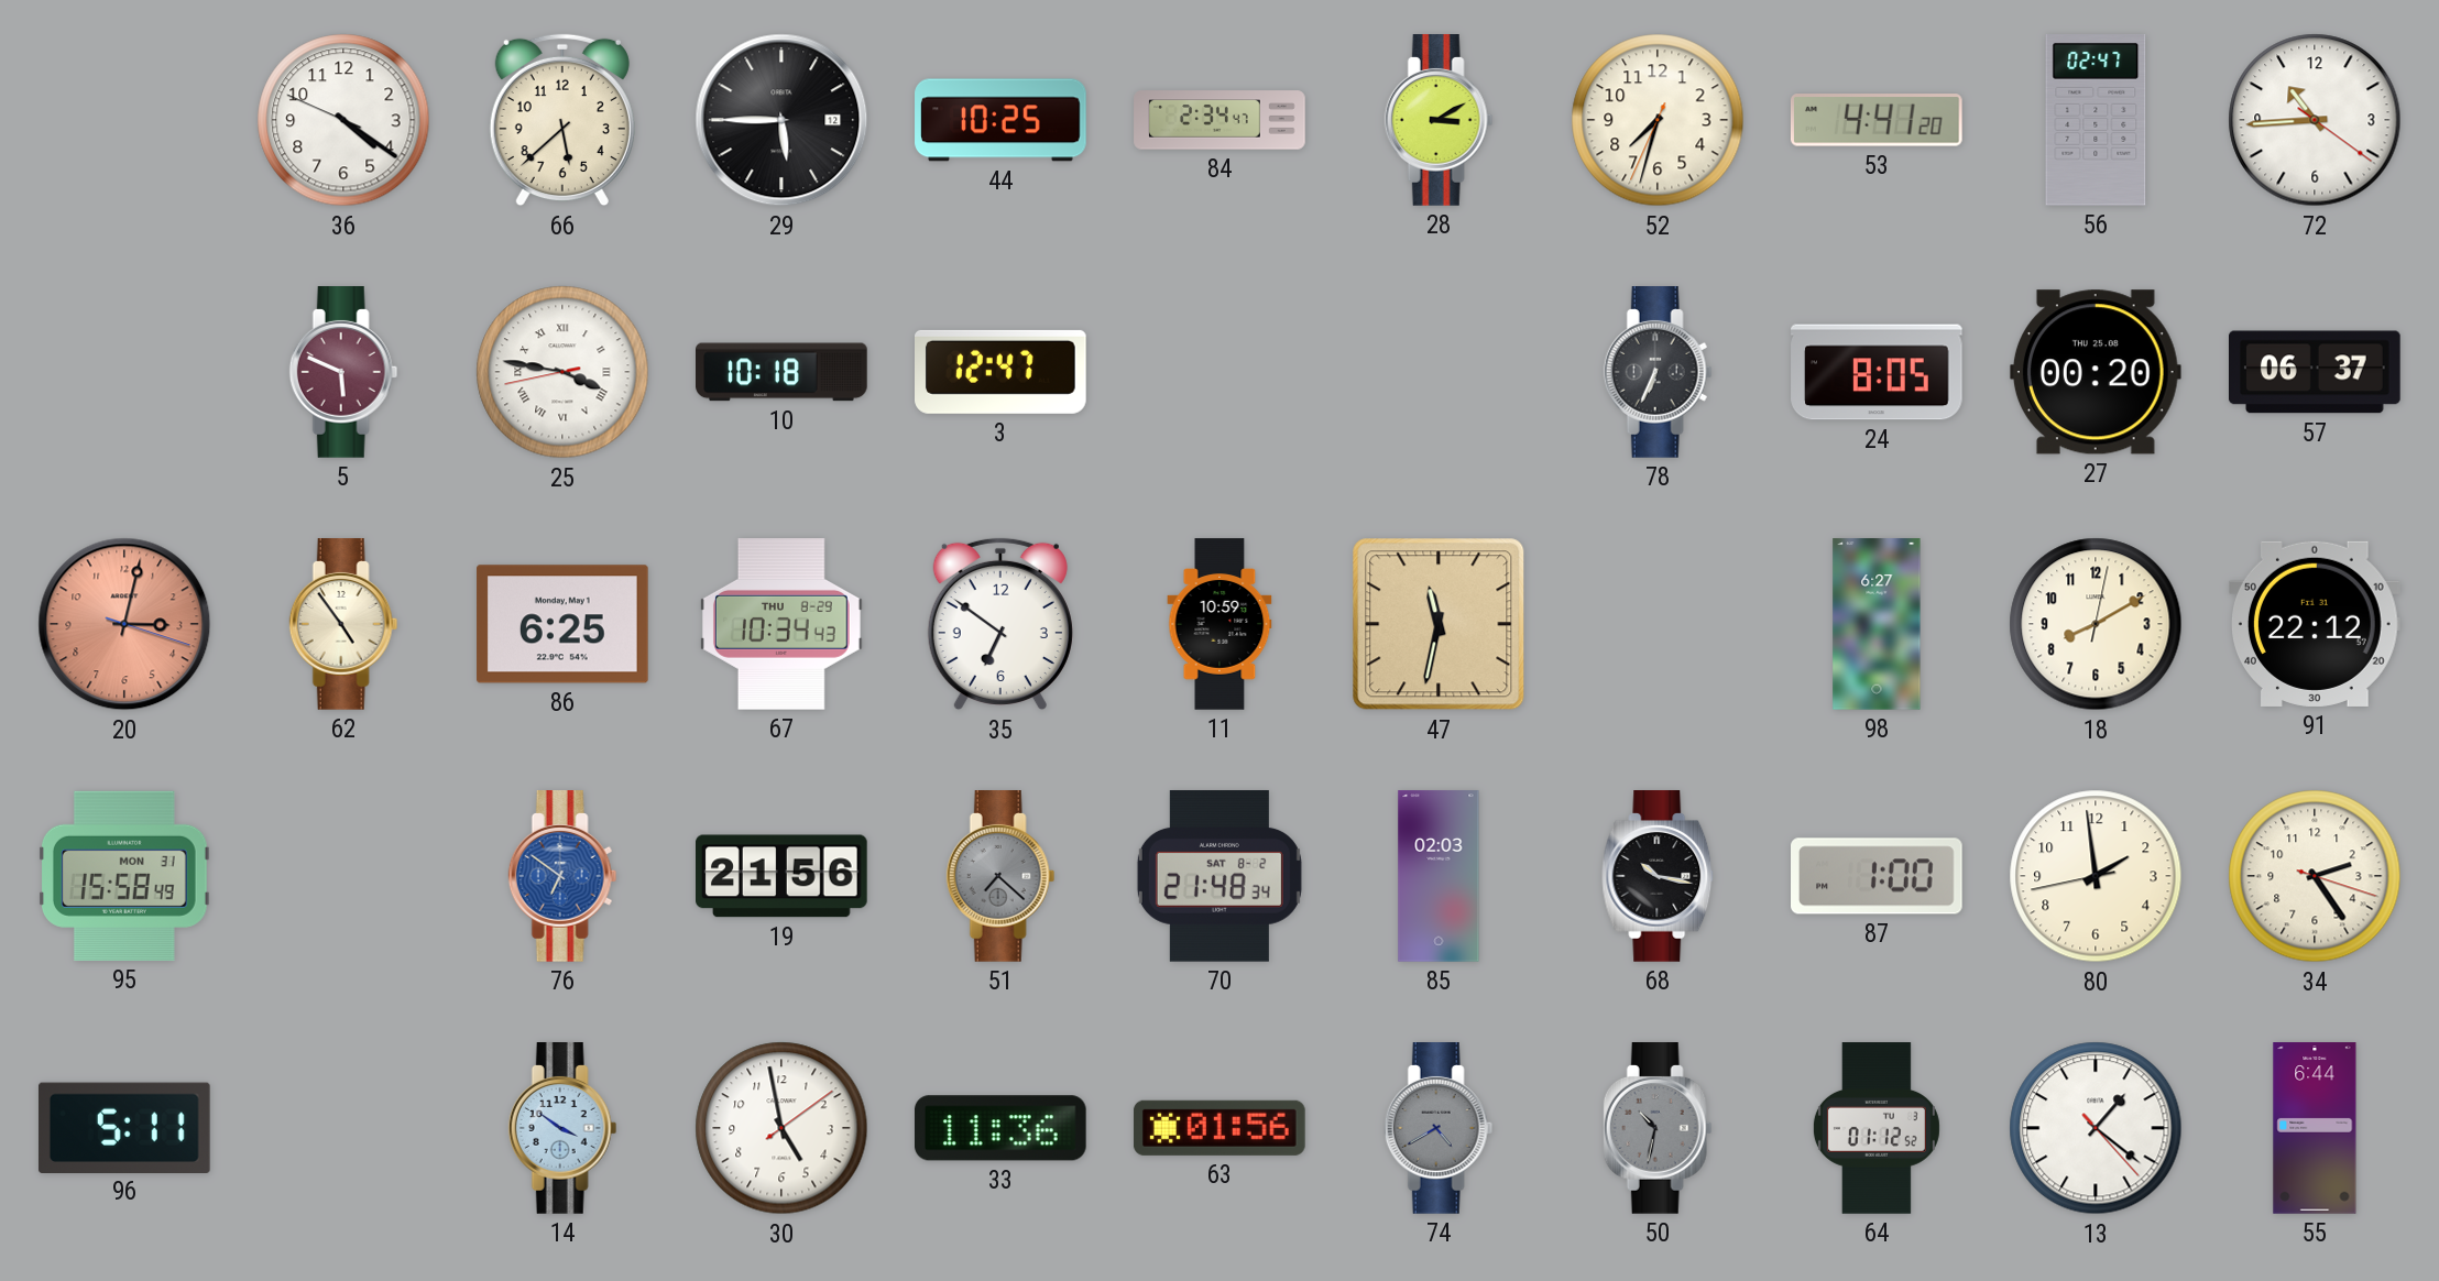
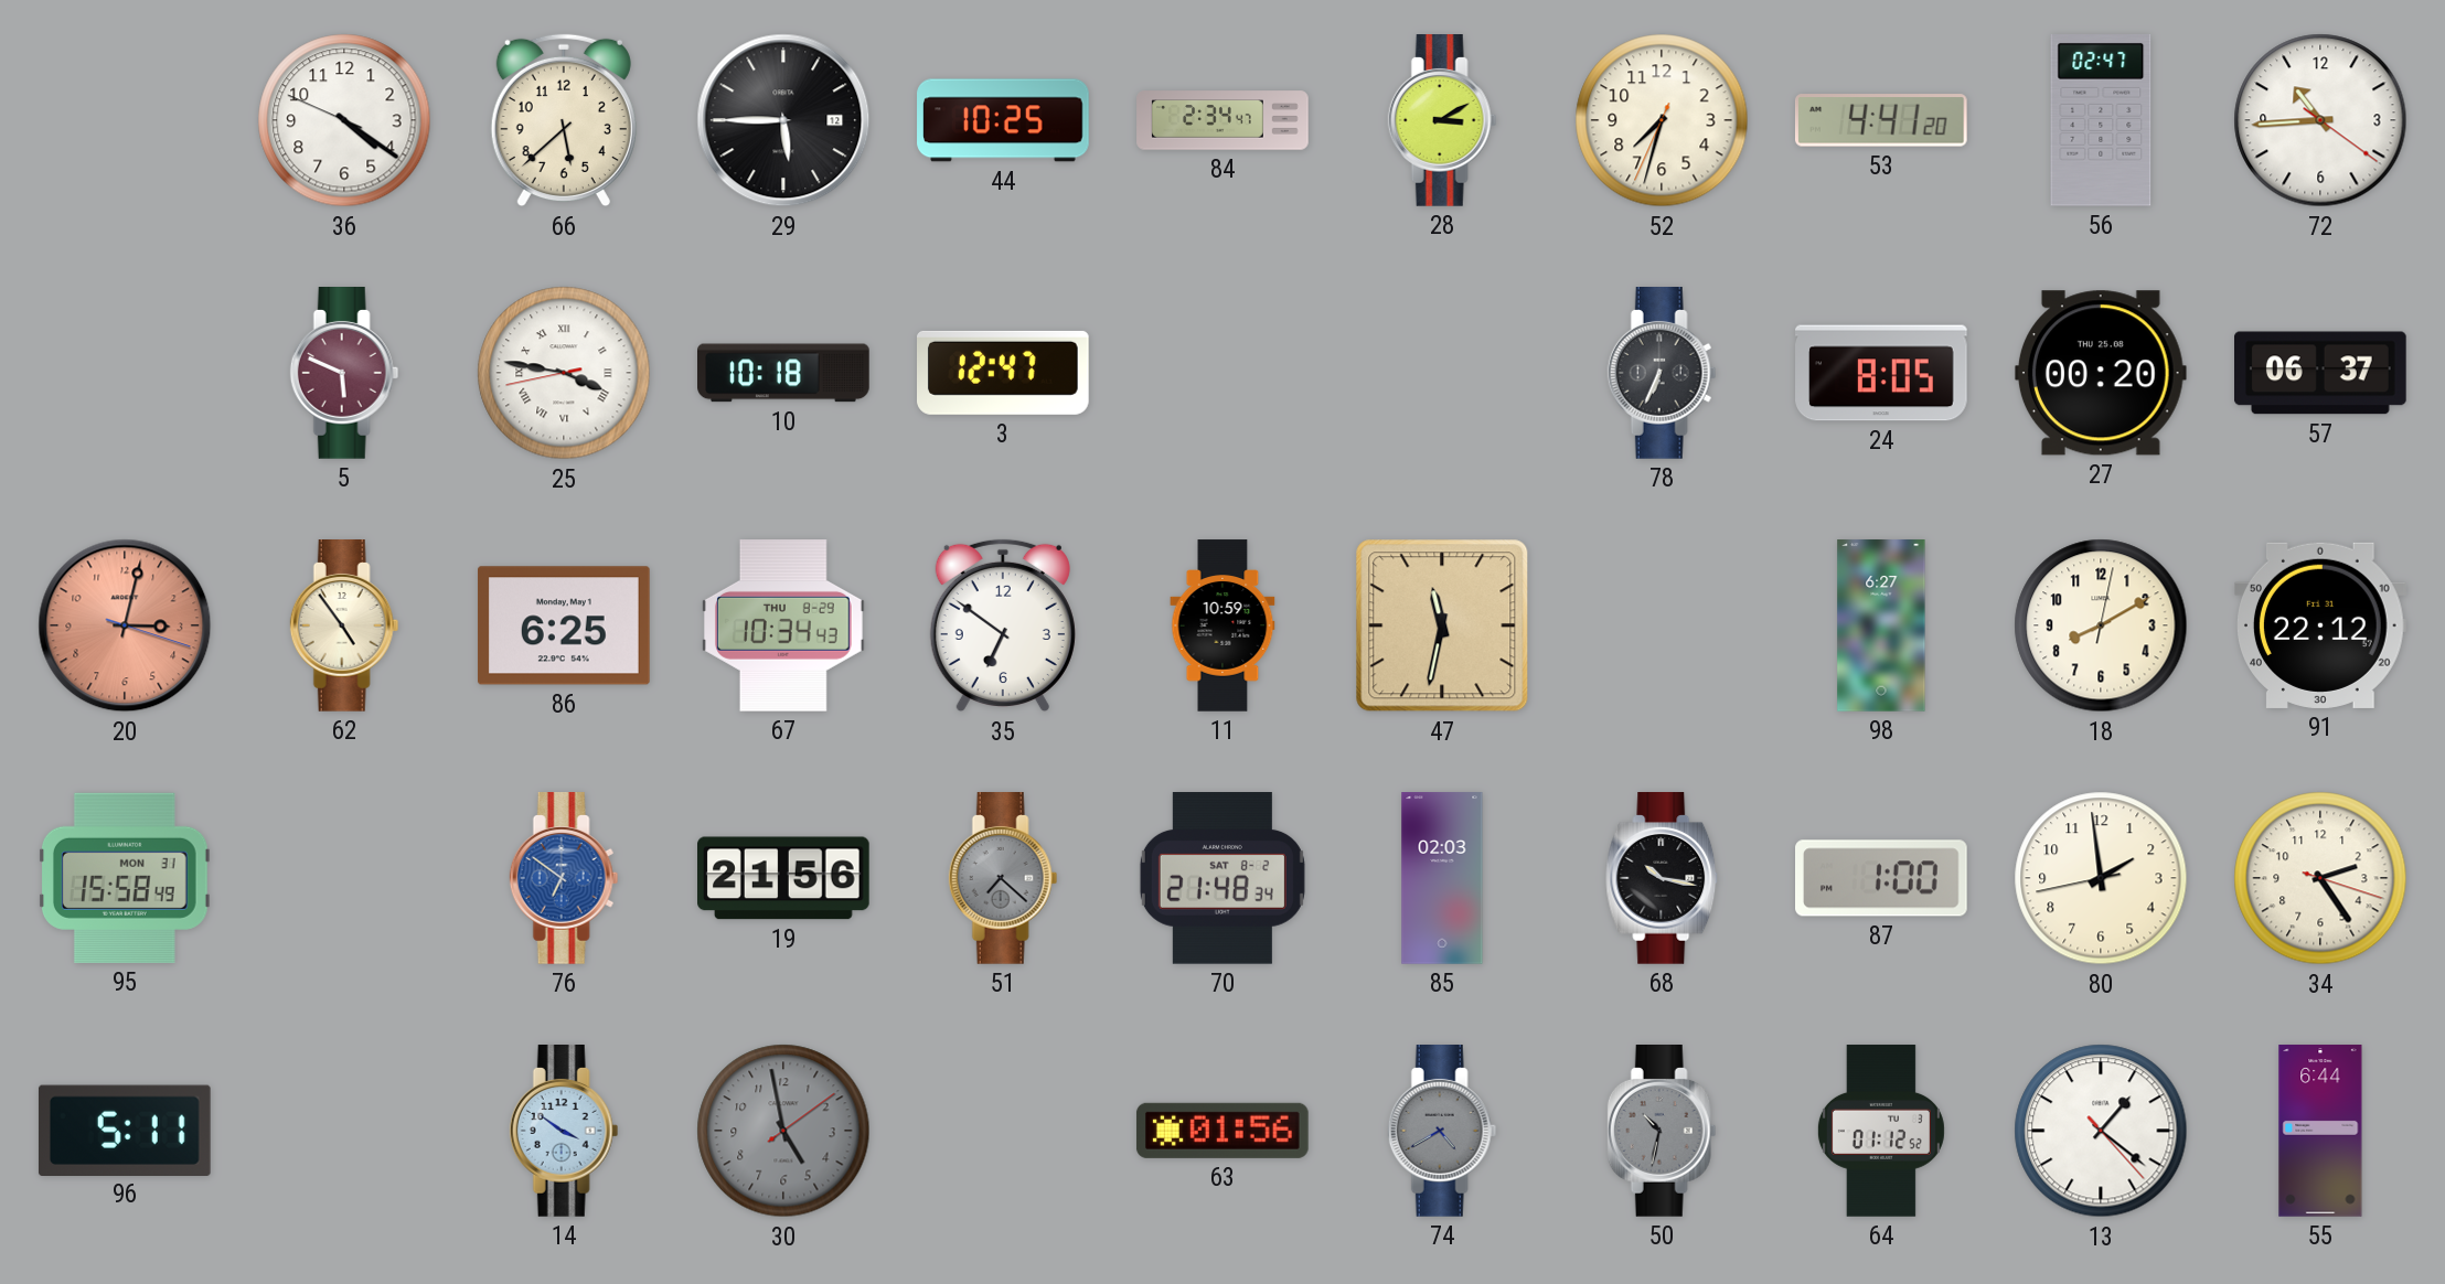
30 dial: white -> grey
33: 11:36 -> none
